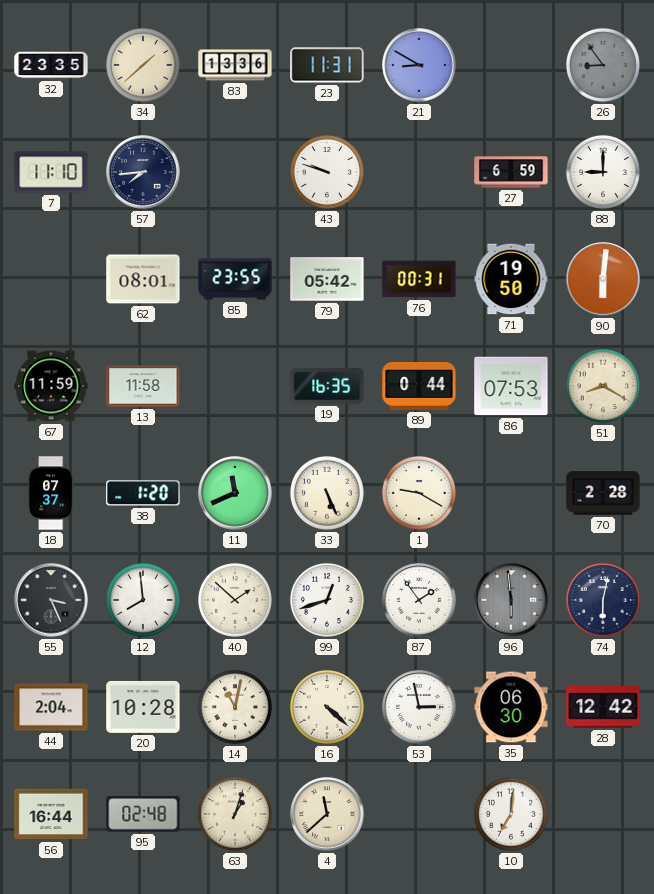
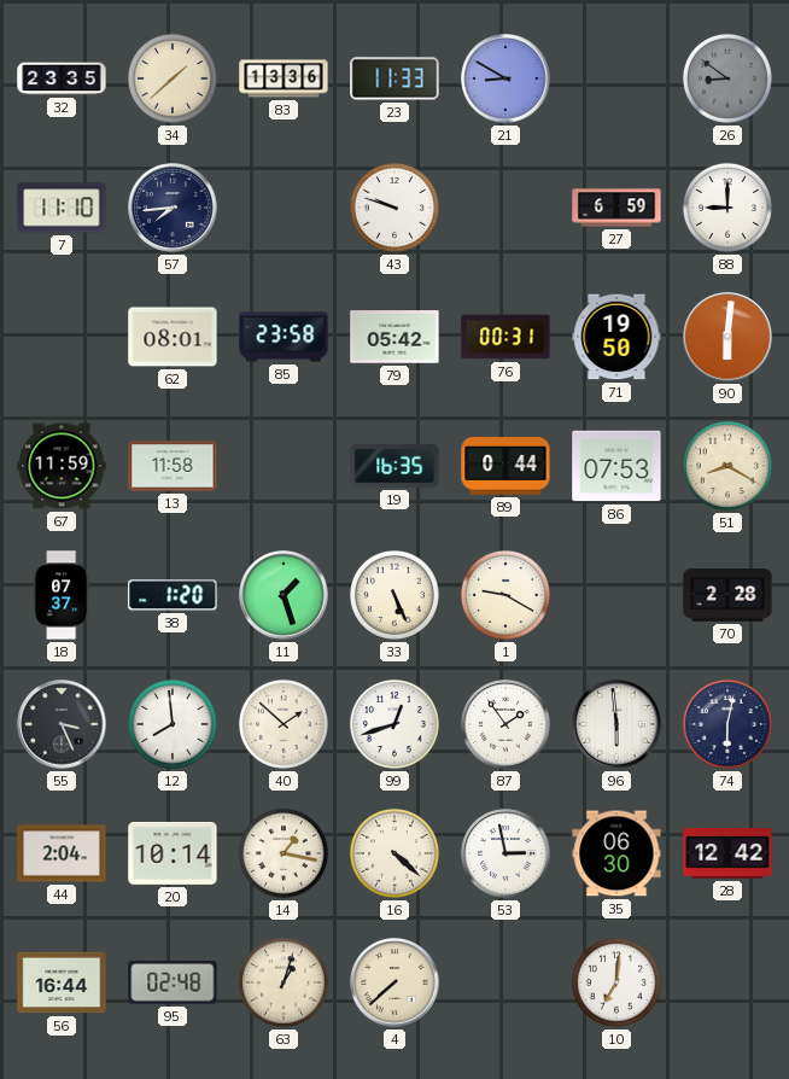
23: 11:31 -> 11:33
26: 8:54 -> 8:51
85: 23:55 -> 23:58
11: 11:41 -> 1:27
96 dial: grey -> white
20: 10:28 -> 10:14
14: 11:02 -> 1:17
4: 11:38 -> 7:38
